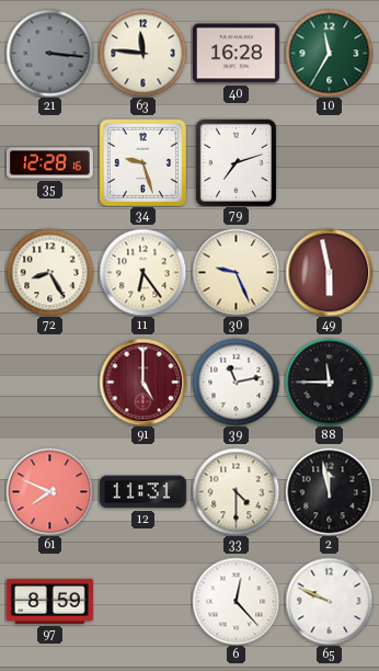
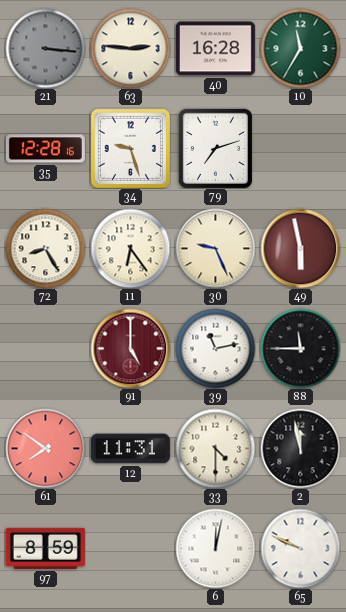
63: 11:46 -> 2:46
61: 7:49 -> 7:51
6: 12:23 -> 12:02
